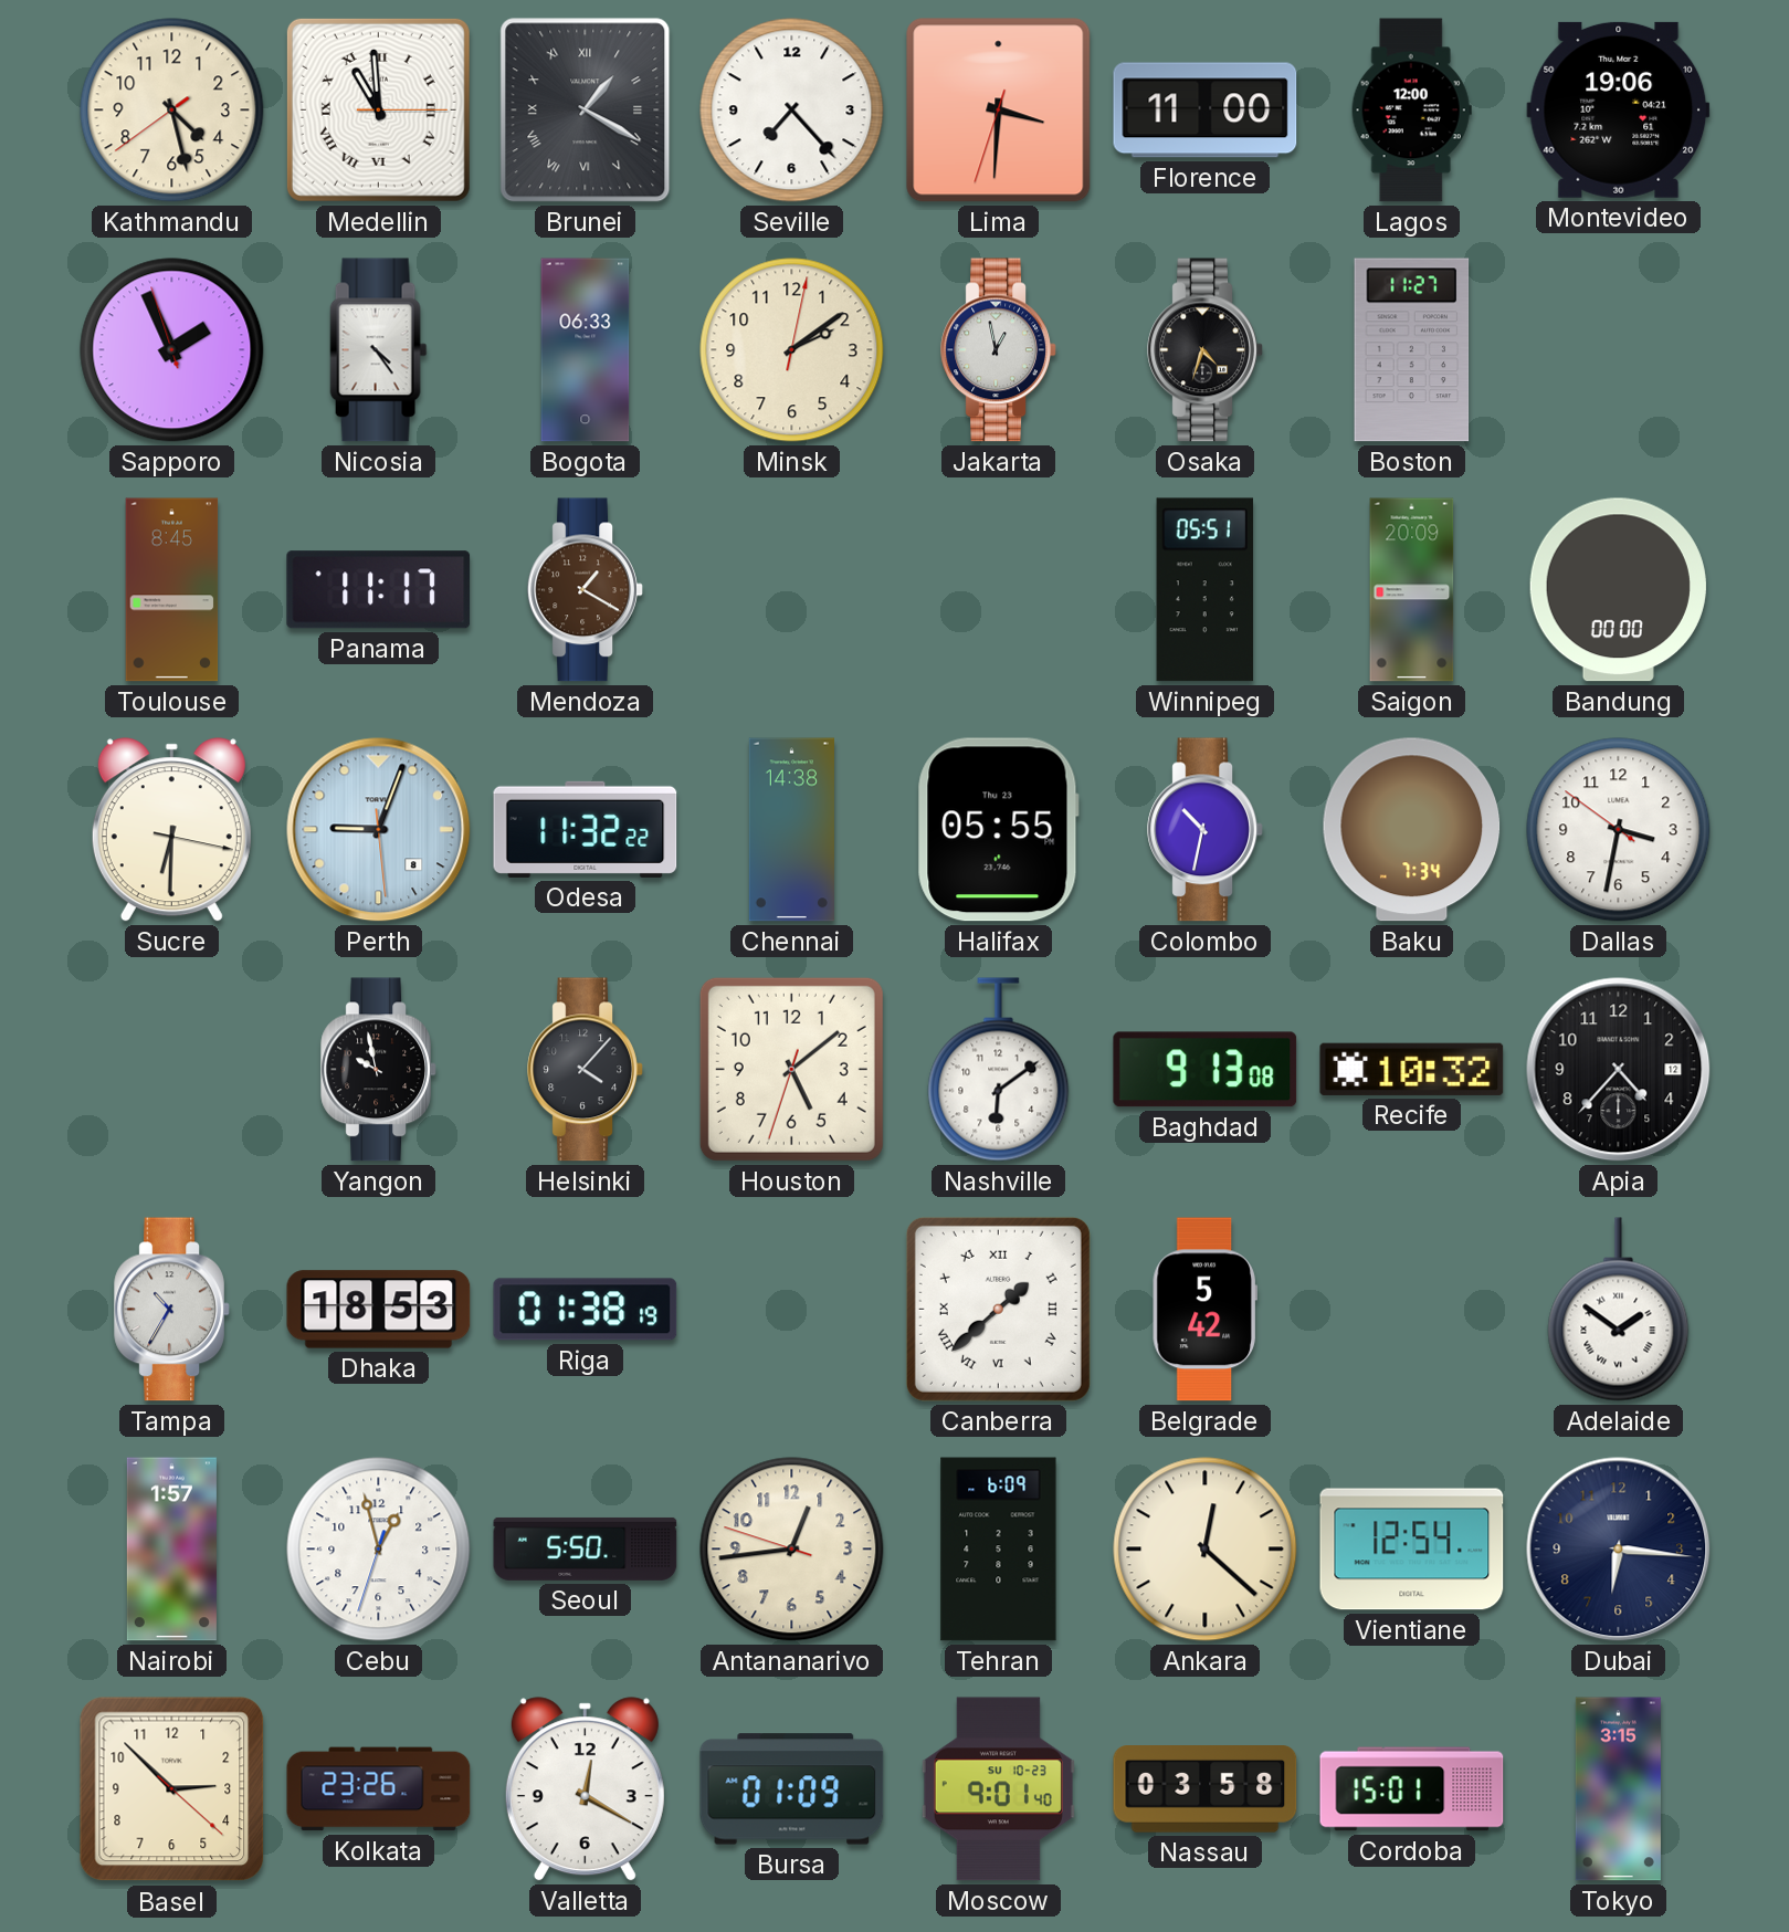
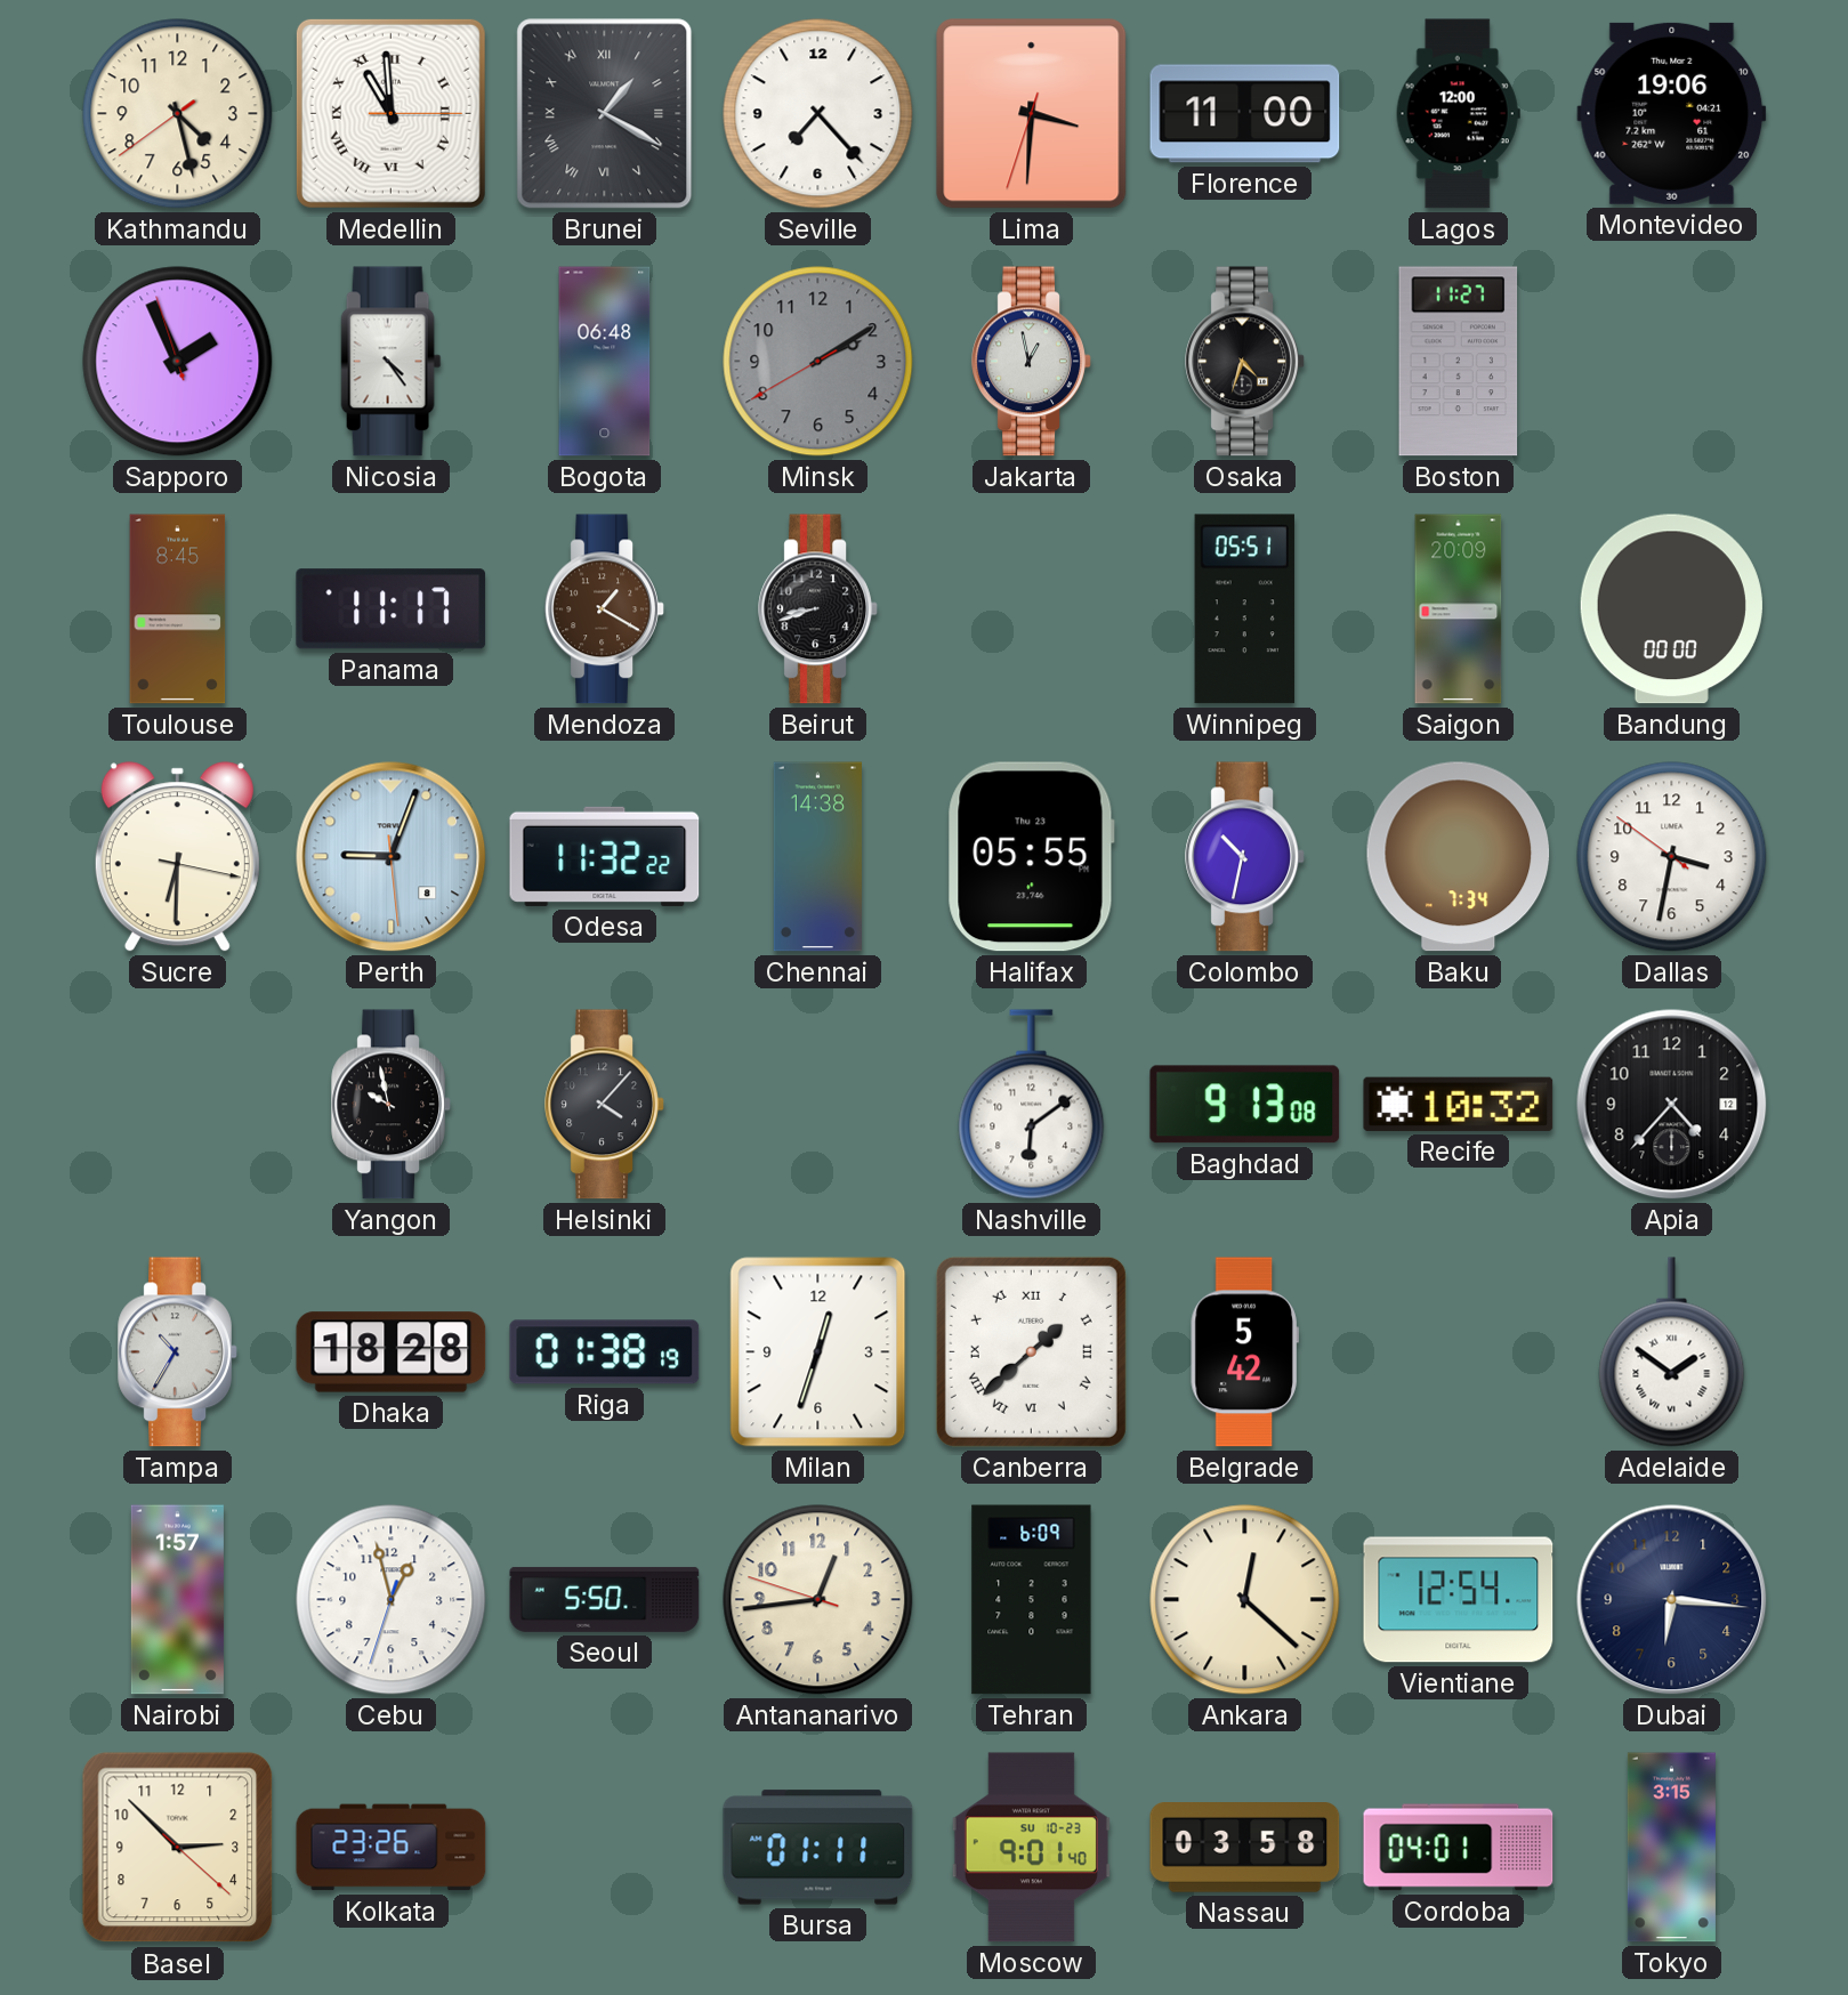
Bogota: 06:33 -> 06:48
Minsk: 2:09:02 -> 2:09:40
Minsk dial: cream -> grey
Beirut: none -> 8:42
Houston: 5:08 -> none
Dhaka: 18:53 -> 18:28
Milan: none -> 12:33
Valletta: 12:20 -> none
Bursa: 01:09 -> 01:11
Cordoba: 15:01 -> 04:01
